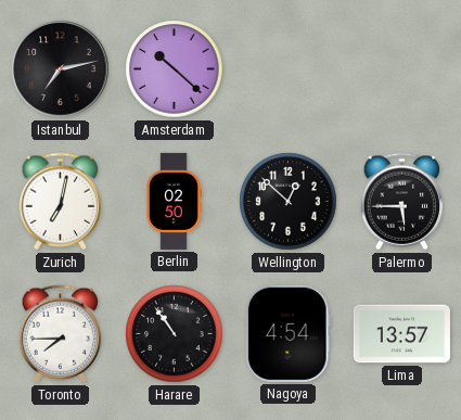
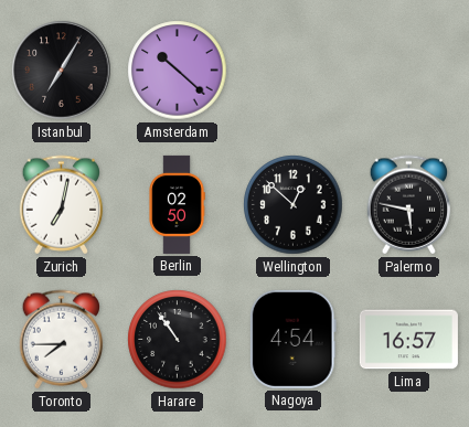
Istanbul: 7:13 -> 7:05
Palermo: 5:45 -> 5:47
Lima: 13:57 -> 16:57
